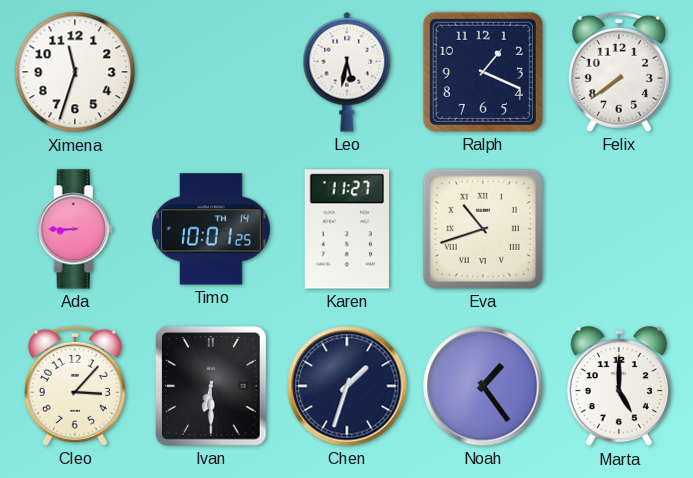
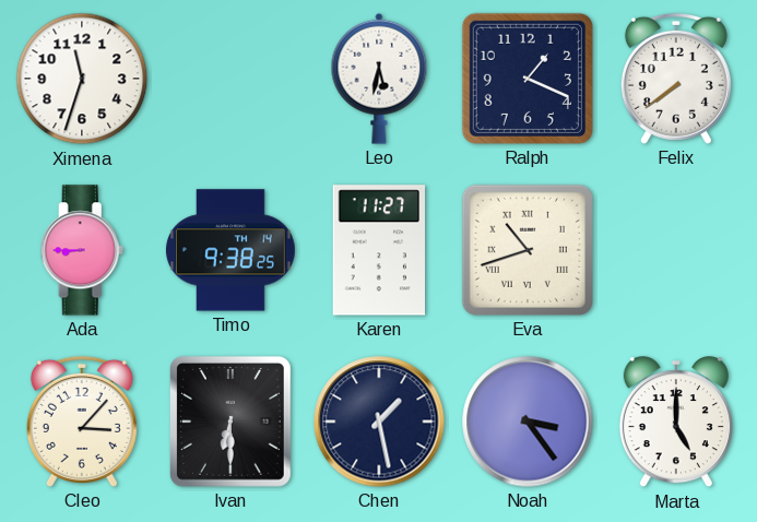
Timo: 10:01 -> 9:38
Chen: 1:33 -> 1:28
Noah: 1:24 -> 3:24
